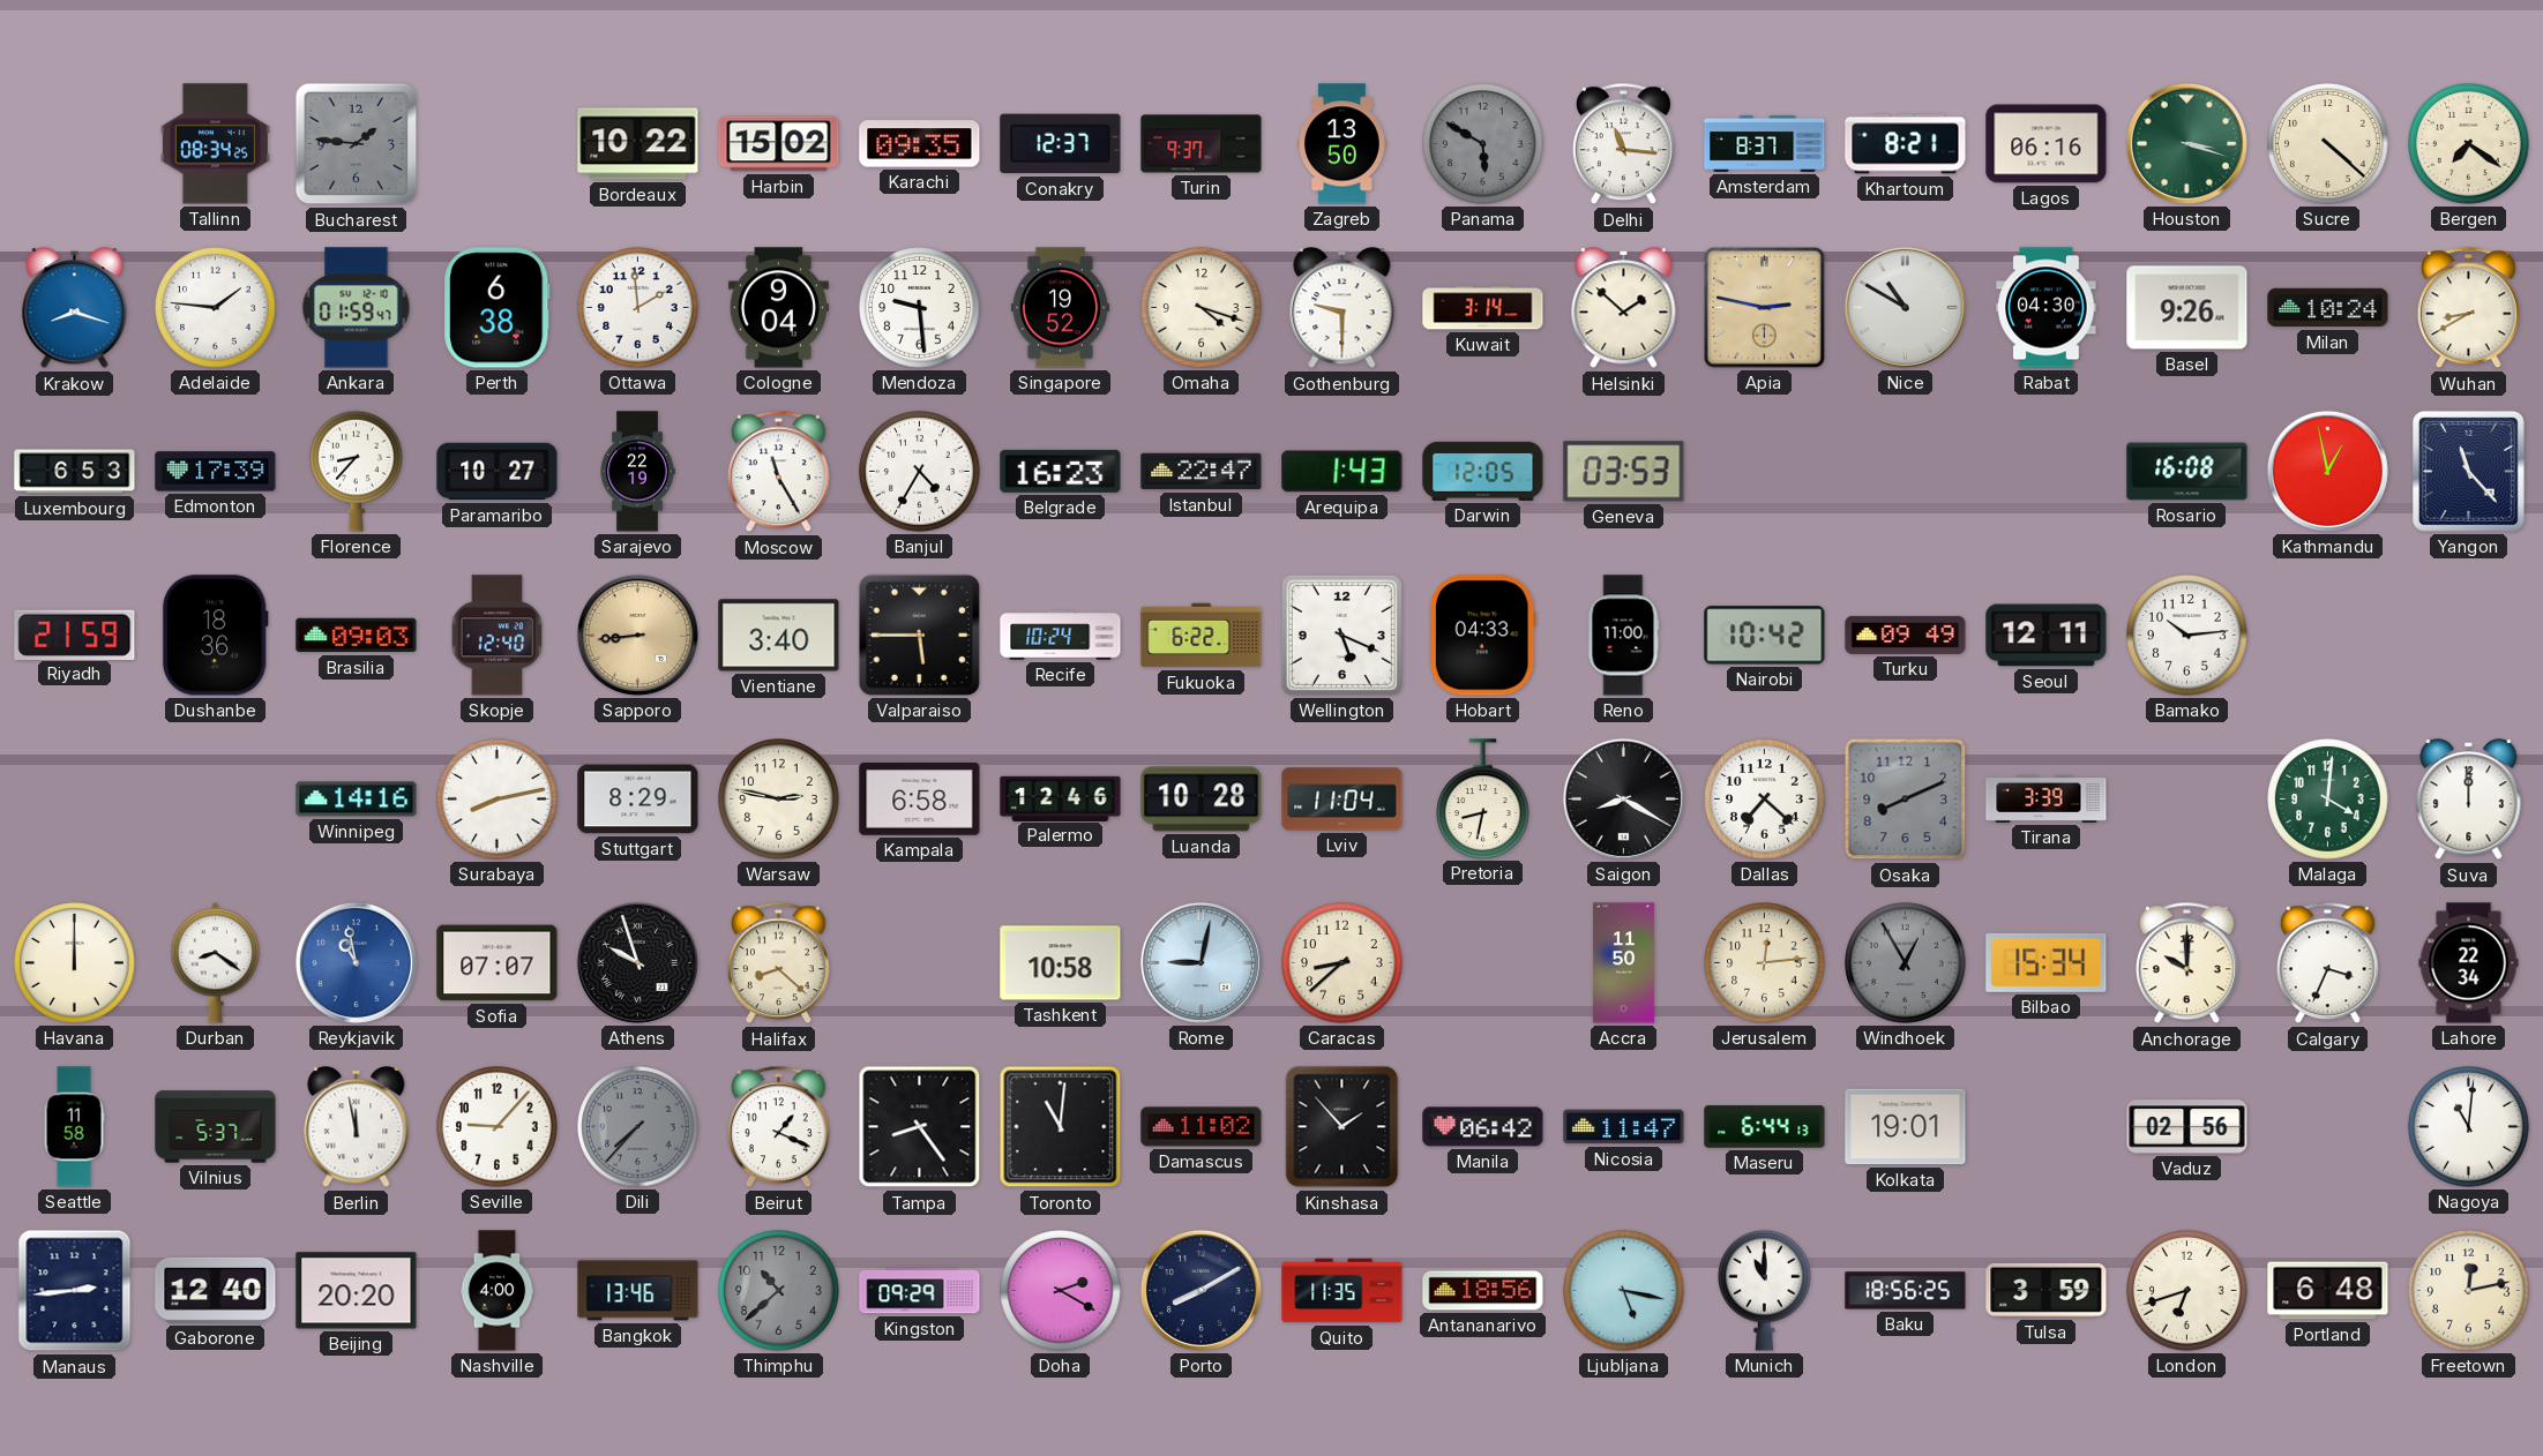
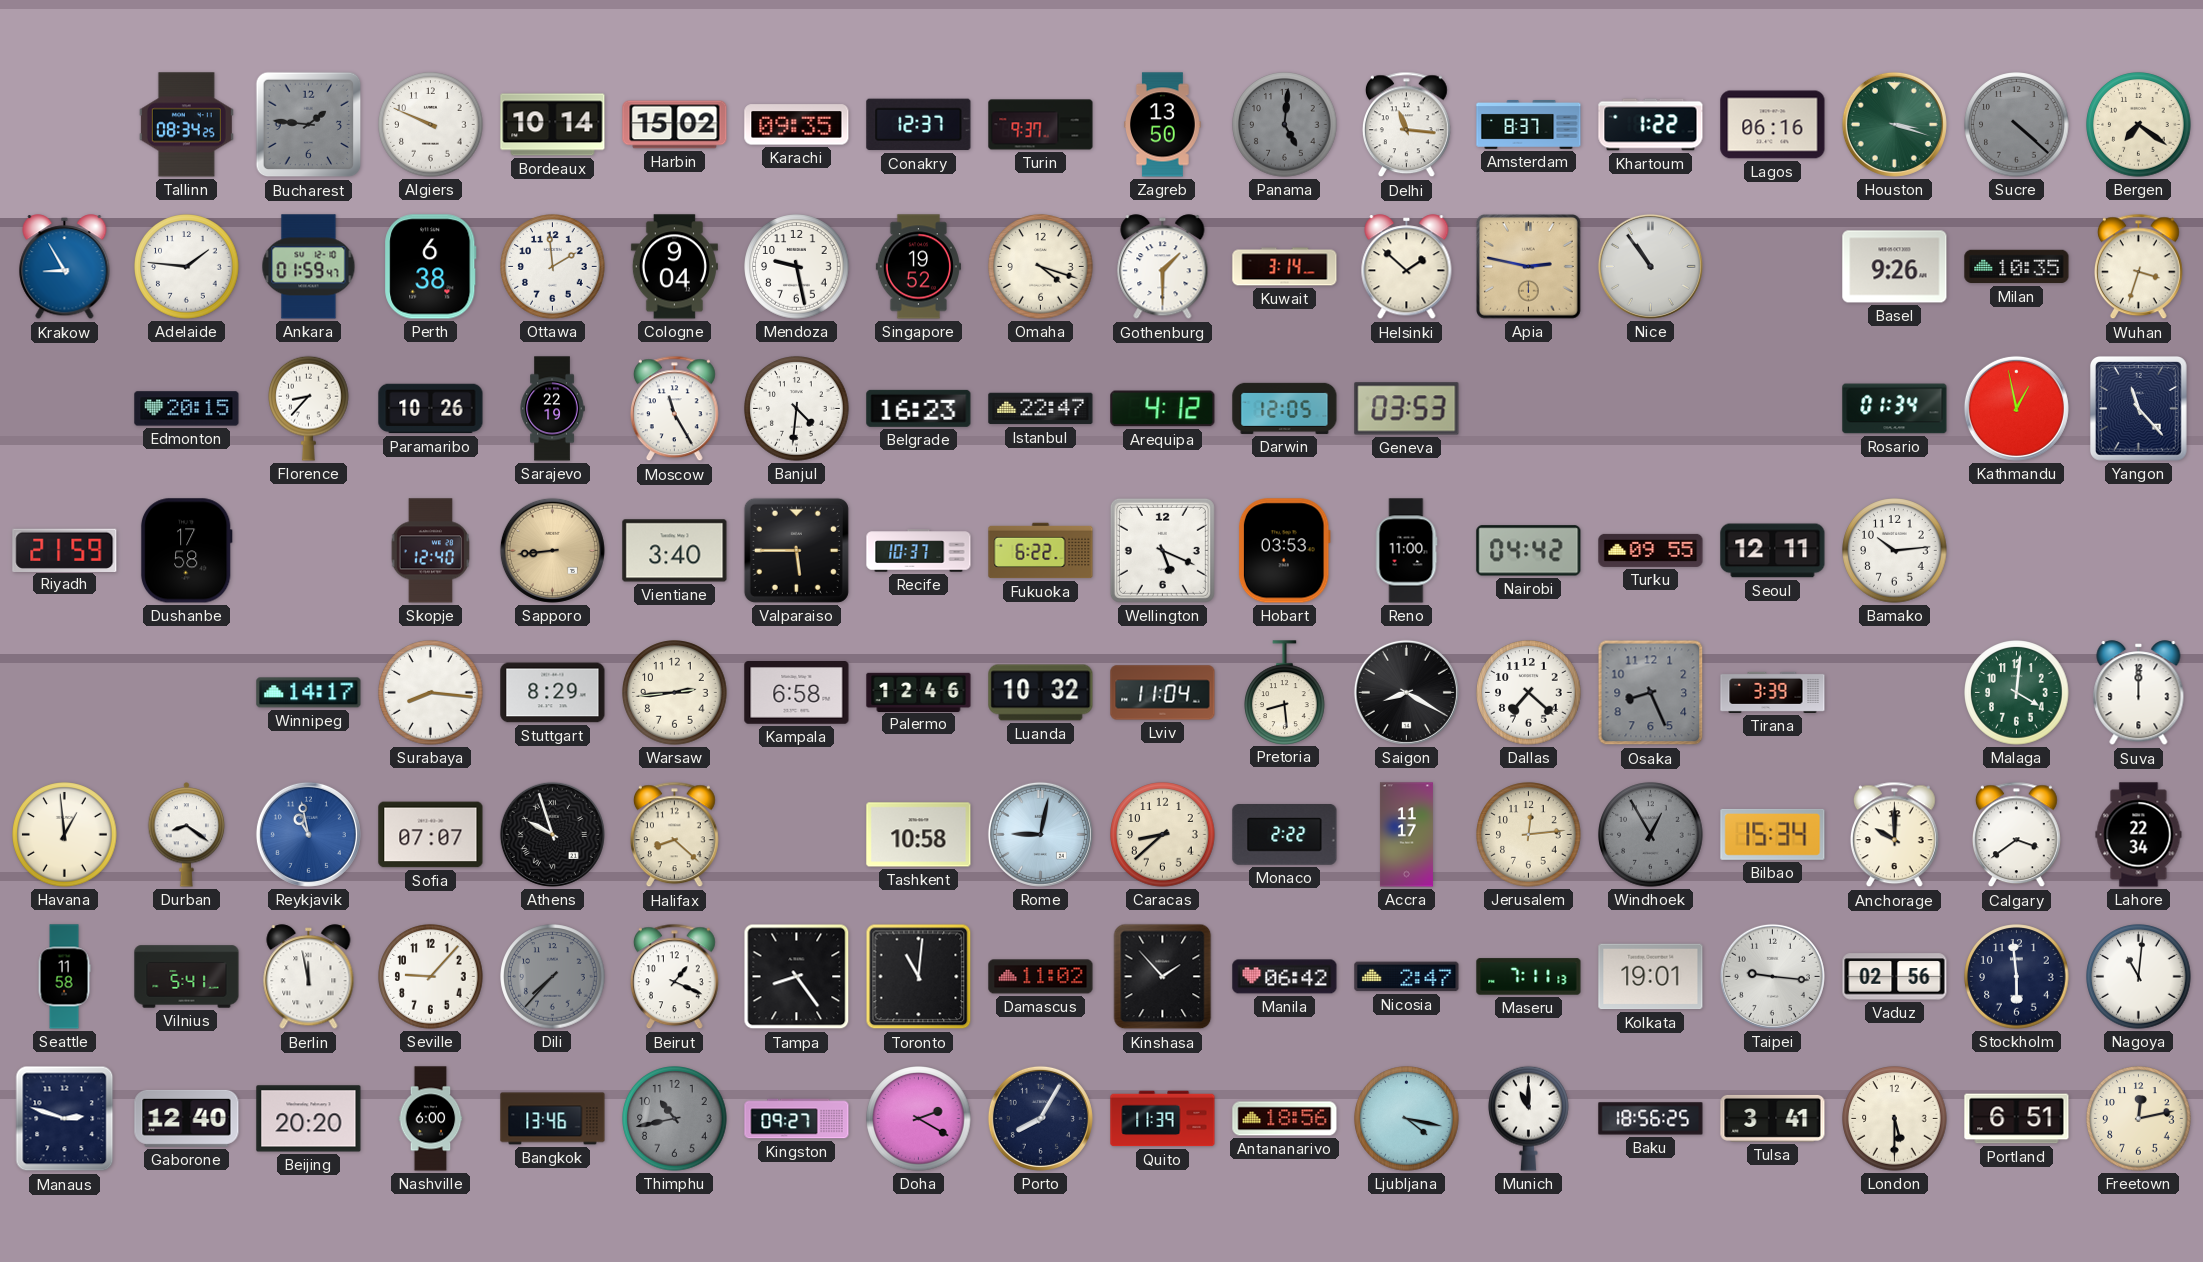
Algiers: none -> 9:49
Bordeaux: 10:22 -> 10:14
Panama: 5:50 -> 5:01
Khartoum: 8:21 -> 1:22
Sucre dial: cream -> grey
Krakow: 8:18 -> 8:55
Mendoza: 9:29 -> 9:28
Gothenburg: 9:30 -> 1:30
Nice: 10:50 -> 10:54
Rabat: 04:30 -> none
Milan: 10:24 -> 10:35
Wuhan: 8:40 -> 3:33
Luxembourg: 6:53 -> none
Edmonton: 17:39 -> 20:15
Paramaribo: 10:27 -> 10:26
Banjul: 4:35 -> 4:31
Arequipa: 1:43 -> 4:12
Rosario: 16:08 -> 01:34
Dushanbe: 18:36 -> 17:58
Brasilia: 09:03 -> none
Recife: 10:24 -> 10:37
Hobart: 04:33 -> 03:53
Nairobi: 10:42 -> 04:42
Turku: 09:49 -> 09:55
Winnipeg: 14:16 -> 14:17
Surabaya: 8:13 -> 8:16
Warsaw: 2:47 -> 2:44
Luanda: 10:28 -> 10:32
Pretoria: 8:32 -> 8:29
Osaka: 8:11 -> 8:26
Havana: 12:00 -> 12:59
Monaco: none -> 2:22
Accra: 11:50 -> 11:17
Calgary: 3:34 -> 3:39
Vilnius: 5:37 -> 5:41
Nicosia: 11:47 -> 2:47
Maseru: 6:44 -> 7:11
Taipei: none -> 9:16
Stockholm: none -> 5:59
Manaus: 2:44 -> 2:48
Nashville: 4:00 -> 6:00
Thimphu: 10:38 -> 10:43
Kingston: 09:29 -> 09:27
Porto: 8:10 -> 8:05
Quito: 11:35 -> 11:39
Ljubljana: 5:17 -> 4:17
Tulsa: 3:59 -> 3:41
London: 6:42 -> 5:30
Portland: 6:48 -> 6:51
